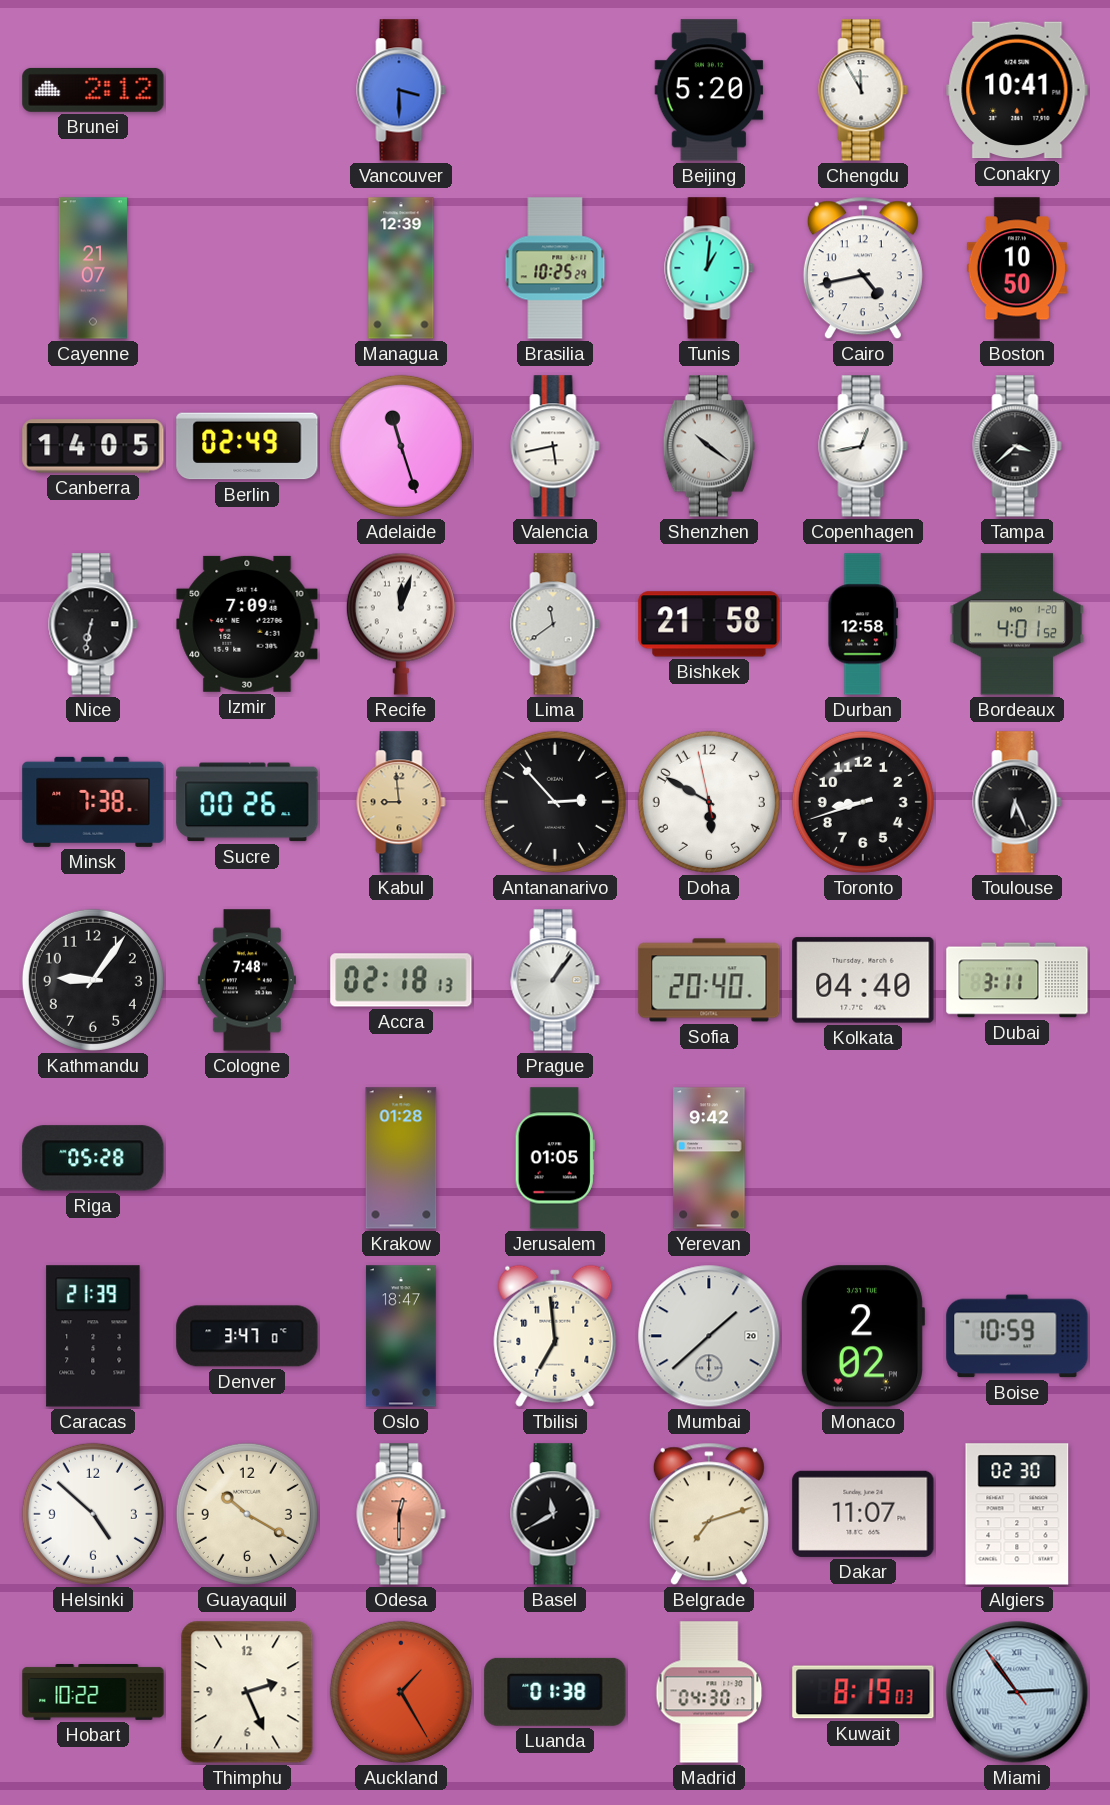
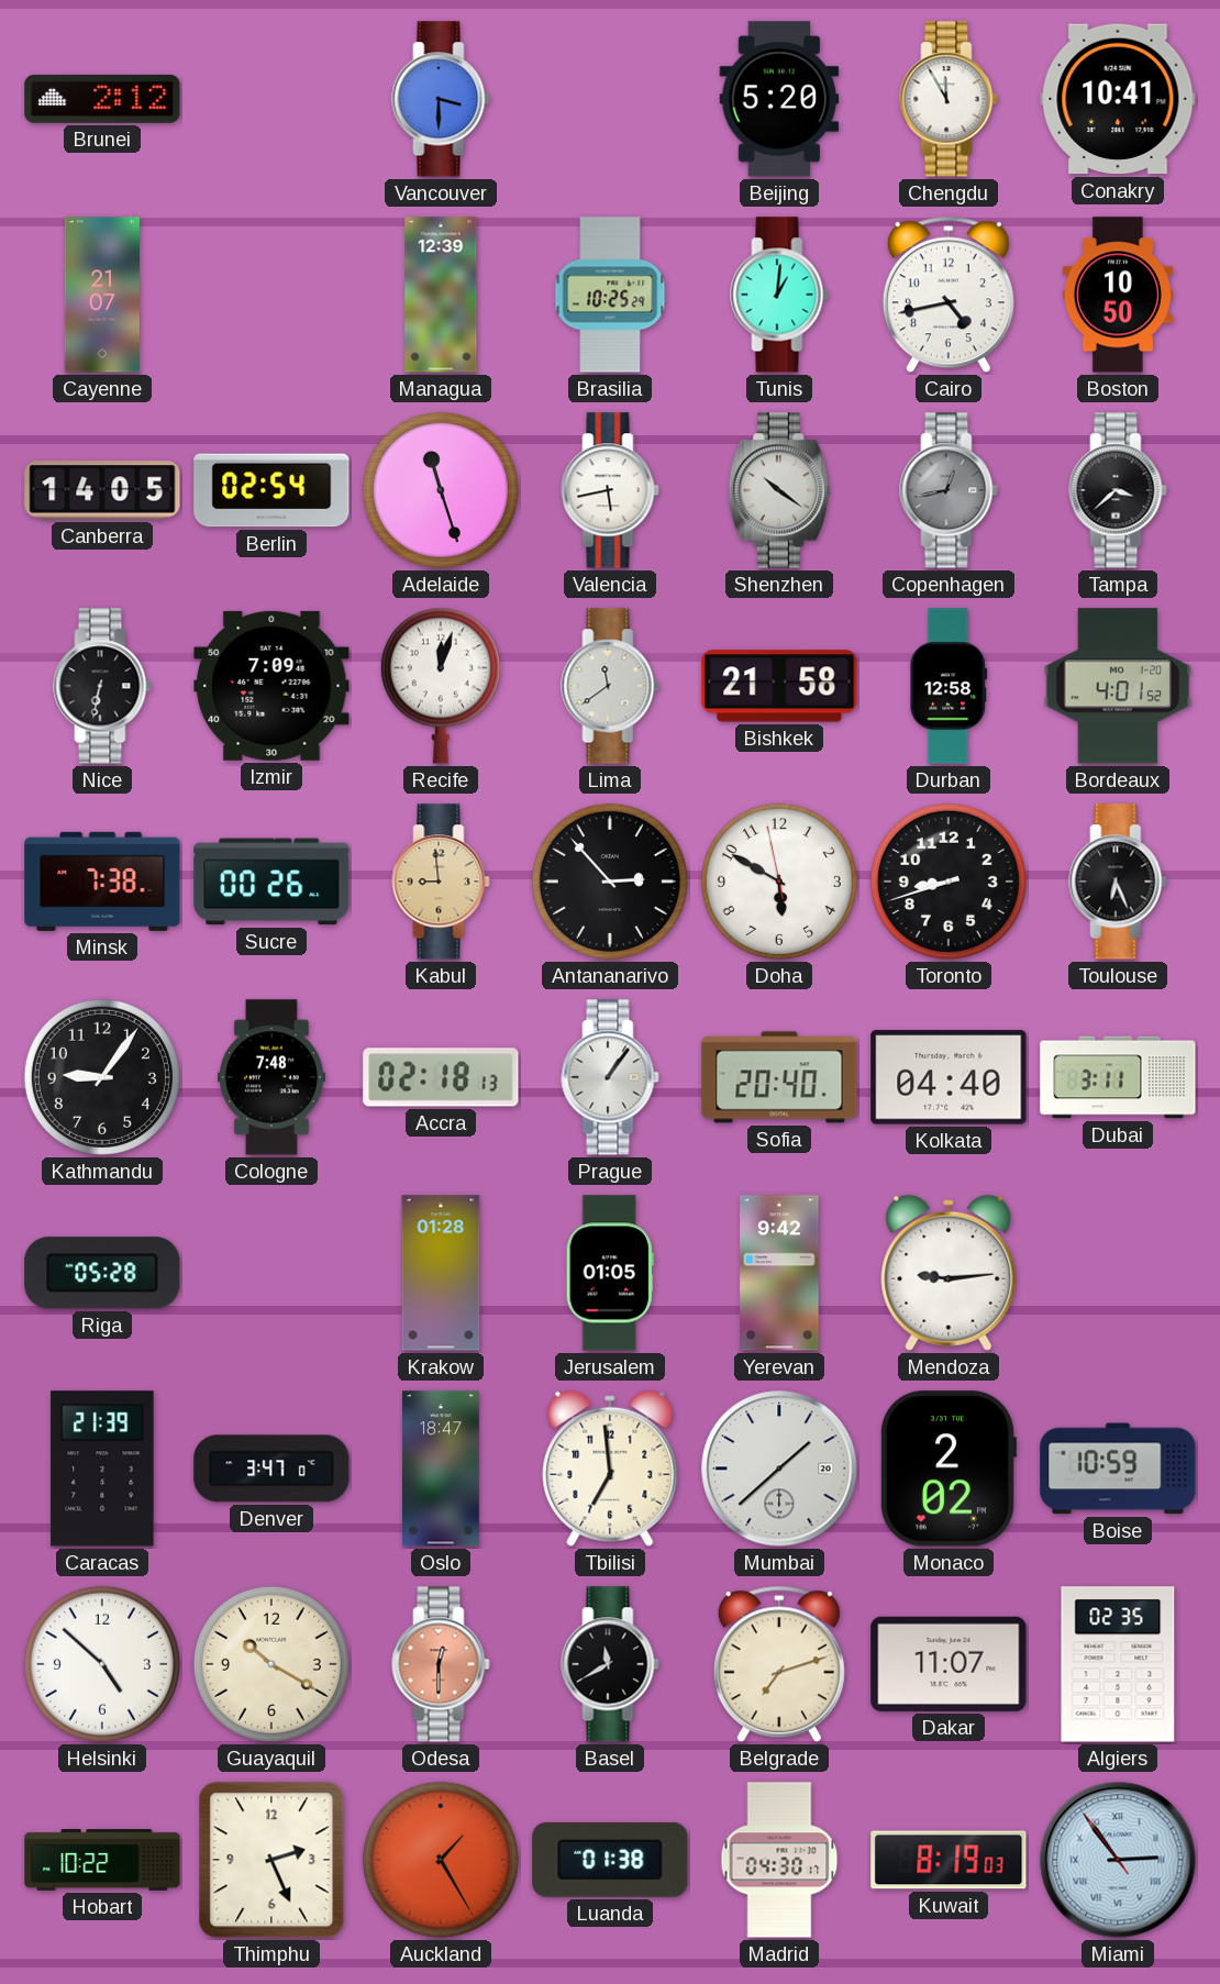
Berlin: 02:49 -> 02:54
Copenhagen dial: white -> grey
Mendoza: none -> 9:14
Algiers: 02:30 -> 02:35
